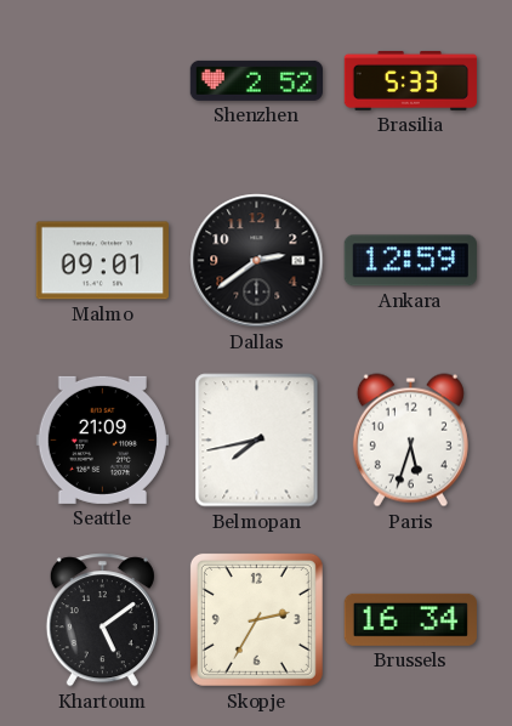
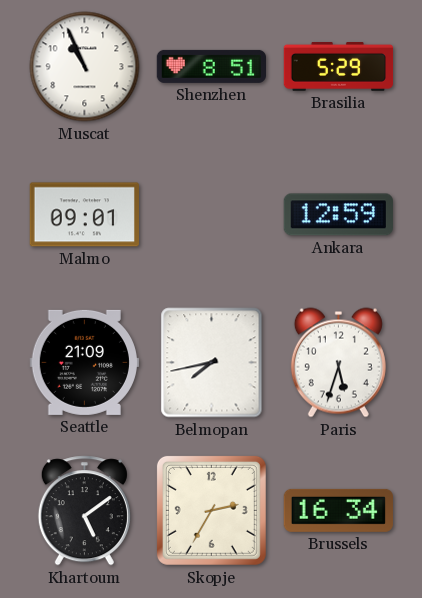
Muscat: none -> 10:56
Shenzhen: 2:52 -> 8:51
Brasilia: 5:33 -> 5:29
Dallas: 2:39 -> none
